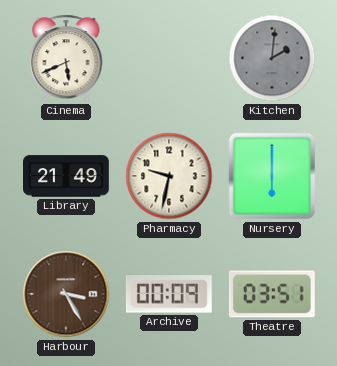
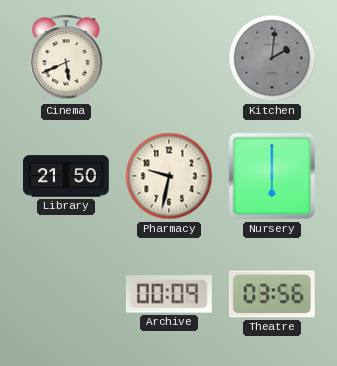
Library: 21:49 -> 21:50
Harbour: 3:25 -> none
Theatre: 03:51 -> 03:56
